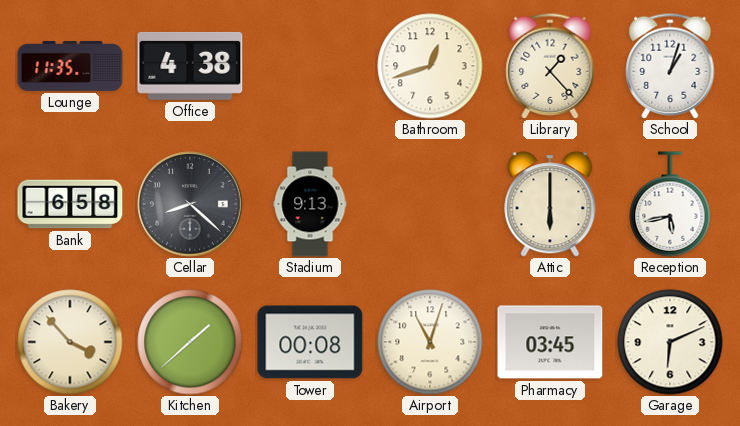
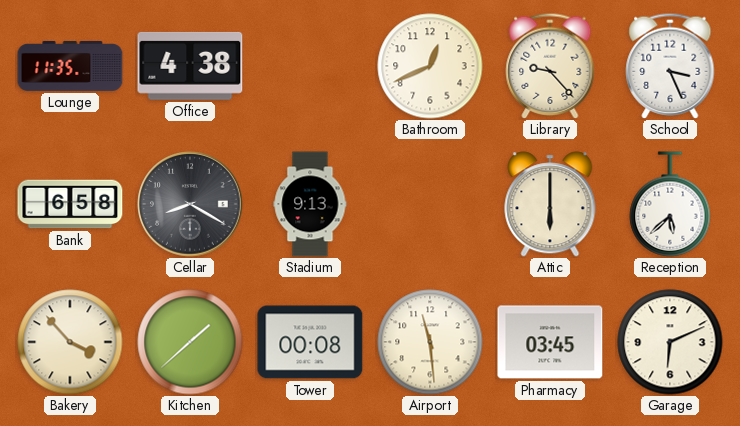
Bathroom: 12:42 -> 12:41
Library: 1:23 -> 9:23
School: 1:03 -> 3:26
Cellar: 8:22 -> 8:20
Reception: 5:43 -> 5:38
Airport: 11:03 -> 11:29
